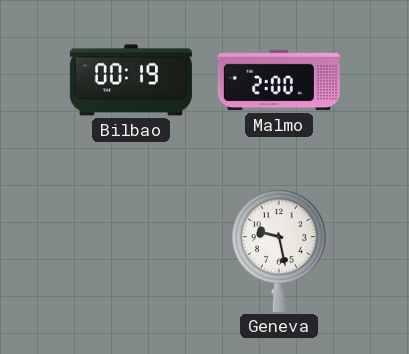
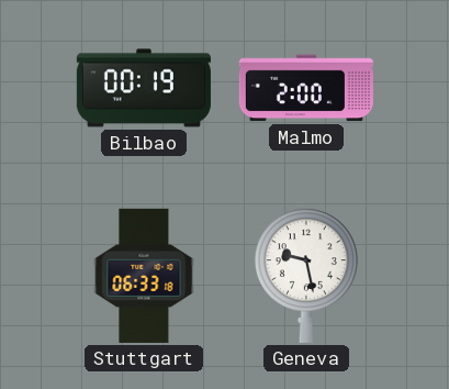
Stuttgart: none -> 06:33
